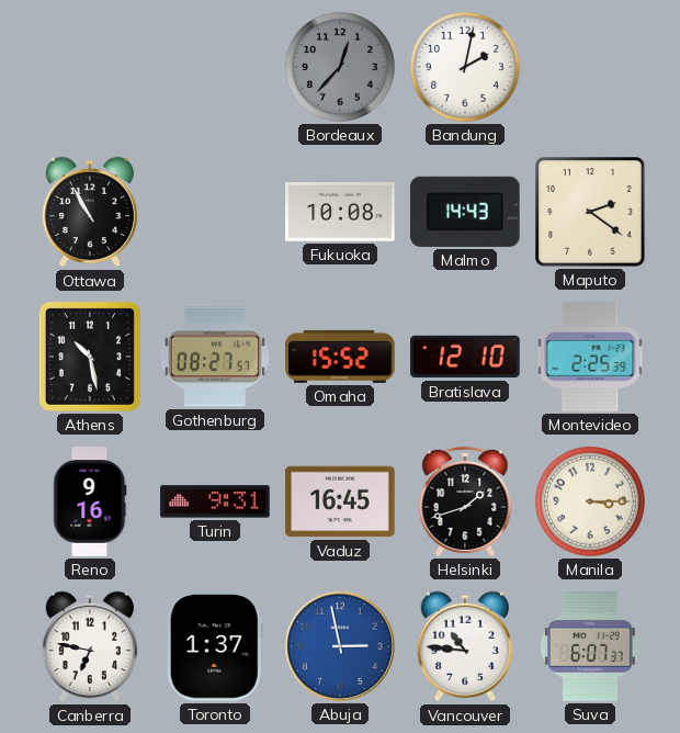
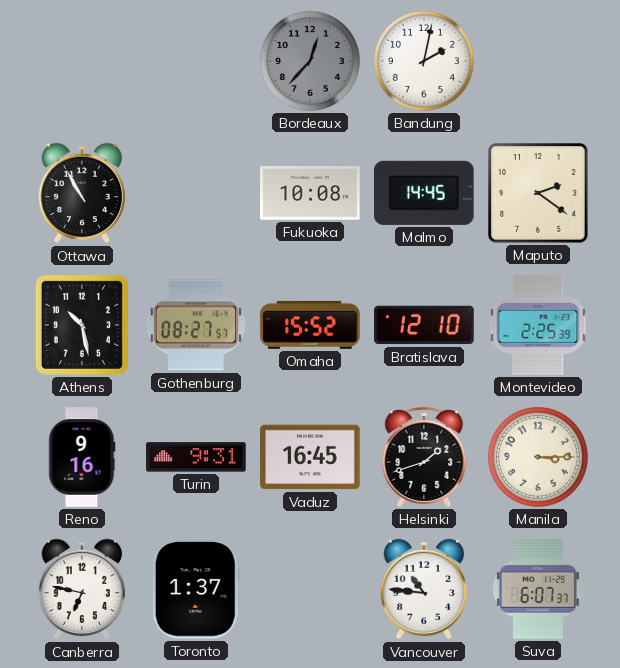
Malmo: 14:43 -> 14:45
Abuja: 2:58 -> none
